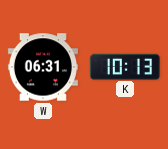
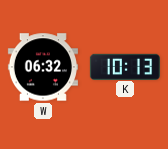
W: 06:31 -> 06:32
